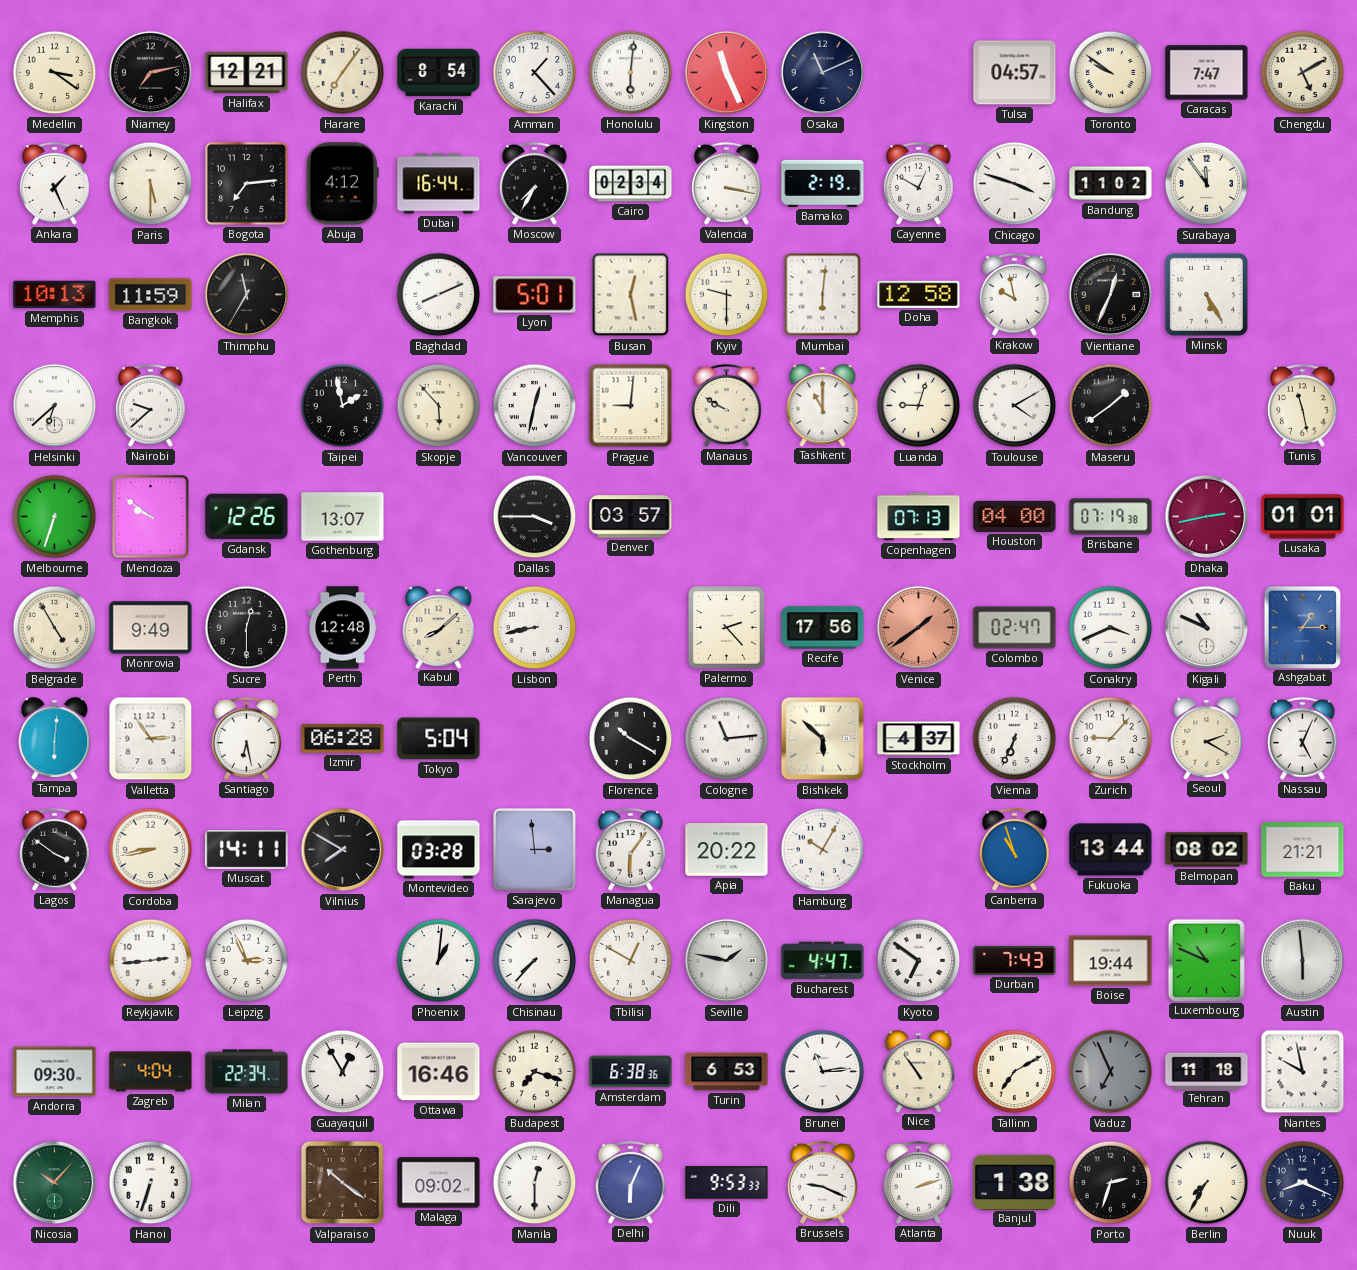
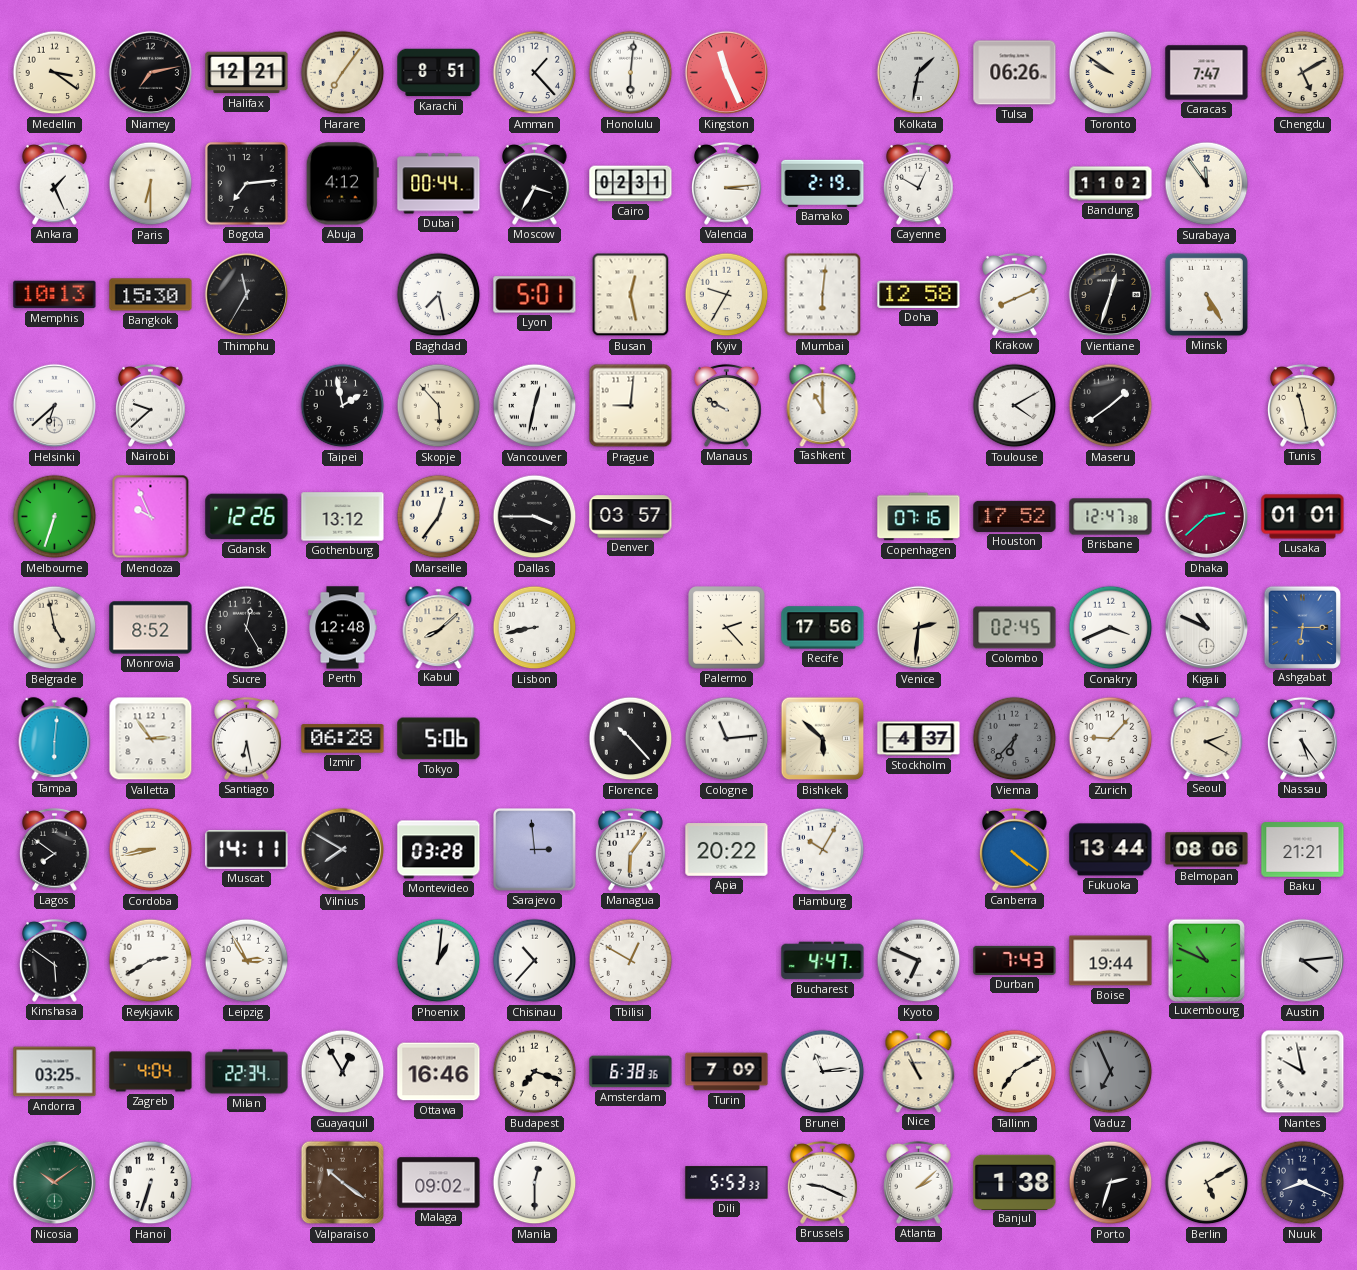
Karachi: 8:54 -> 8:51
Osaka: 11:11 -> none
Kolkata: none -> 1:32
Tulsa: 04:57 -> 06:26
Paris: 5:30 -> 6:30
Dubai: 16:44 -> 00:44
Moscow: 7:35 -> 3:35
Cairo: 02:34 -> 02:31
Valencia: 3:17 -> 3:14
Chicago: 3:48 -> none
Bangkok: 11:59 -> 15:30
Baghdad: 8:11 -> 7:28
Kyiv: 9:30 -> 9:35
Krakow: 9:58 -> 8:11
Vientiane: 12:34 -> 12:33
Luanda: 9:03 -> none
Mendoza: 9:51 -> 9:56
Gothenburg: 13:07 -> 13:12
Marseille: none -> 12:36
Copenhagen: 07:13 -> 07:16
Houston: 04:00 -> 17:52
Brisbane: 07:19 -> 12:47
Dhaka: 2:43 -> 2:38
Belgrade: 4:55 -> 4:58
Monrovia: 9:49 -> 8:52
Sucre: 12:30 -> 12:25
Venice: 1:39 -> 2:31
Venice dial: salmon -> cream
Colombo: 02:47 -> 02:45
Ashgabat: 1:15 -> 6:15
Tokyo: 5:04 -> 5:06
Florence: 10:20 -> 10:23
Vienna: 6:34 -> 6:37
Vienna dial: white -> grey
Nassau: 5:04 -> 5:24
Lagos: 3:51 -> 7:51
Canberra: 10:57 -> 4:21
Belmopan: 08:02 -> 08:06
Kinshasa: none -> 5:51
Reykjavik: 2:44 -> 2:40
Leipzig: 2:56 -> 2:55
Chisinau: 7:37 -> 10:37
Seville: 1:47 -> none
Kyoto: 6:51 -> 6:49
Austin: 5:59 -> 4:14
Andorra: 09:30 -> 03:25
Turin: 6:53 -> 7:09
Nice: 10:54 -> 10:56
Tehran: 11:18 -> none
Nicosia: 10:07 -> 10:09
Delhi: 6:04 -> none
Dili: 9:53 -> 5:53
Atlanta: 2:12 -> 2:08
Berlin: 7:35 -> 5:10
